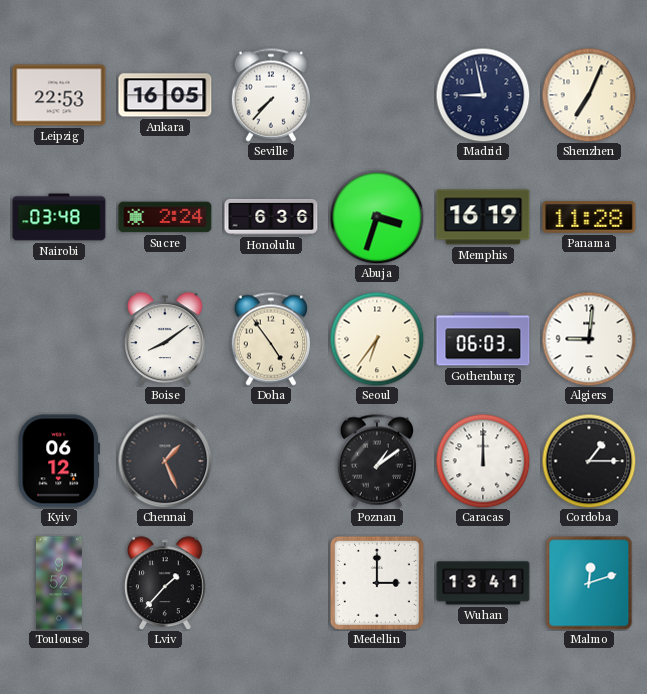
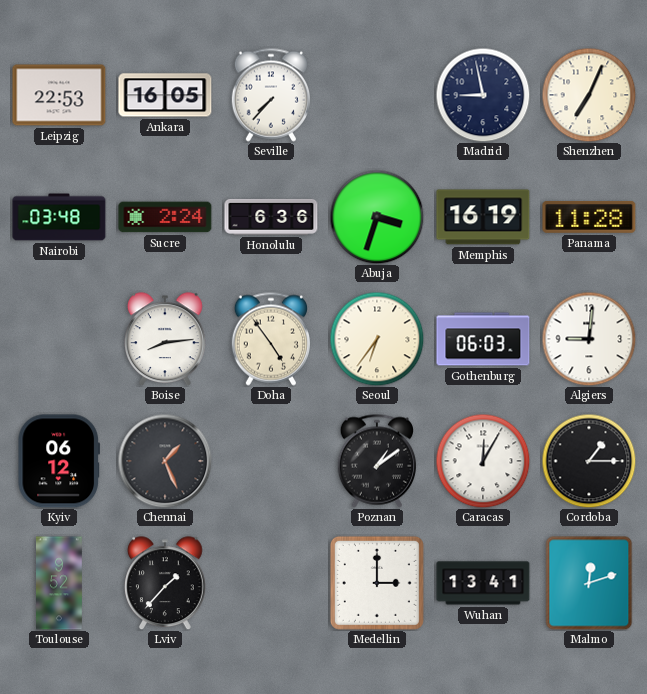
Boise: 8:09 -> 8:14
Caracas: 12:00 -> 12:05
